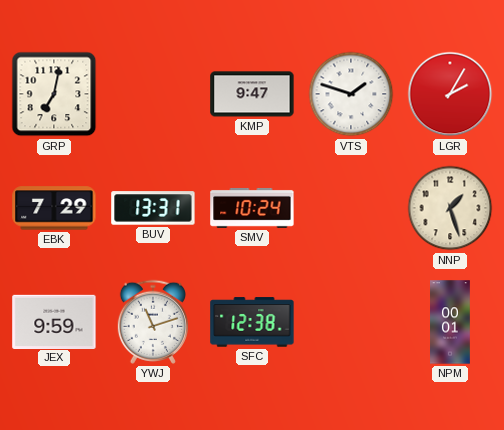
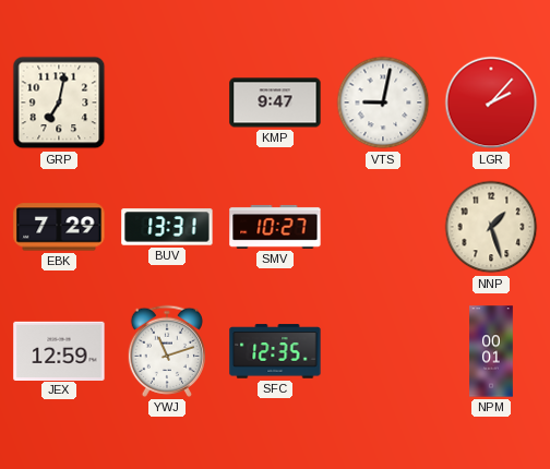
VTS: 1:48 -> 9:02
LGR: 2:05 -> 2:07
SMV: 10:24 -> 10:27
JEX: 9:59 -> 12:59
SFC: 12:38 -> 12:35
